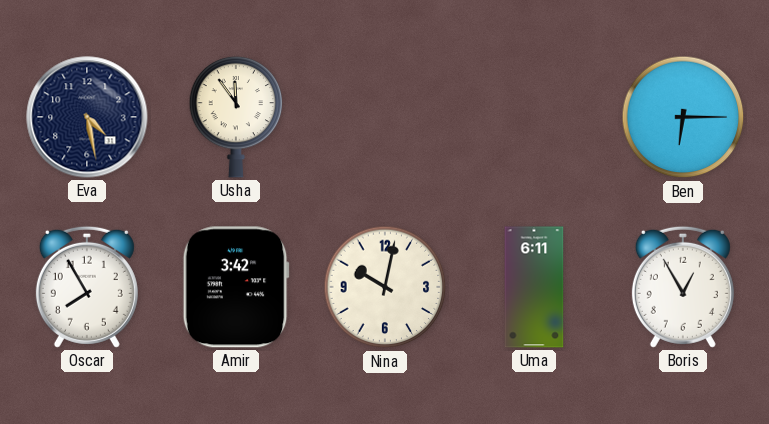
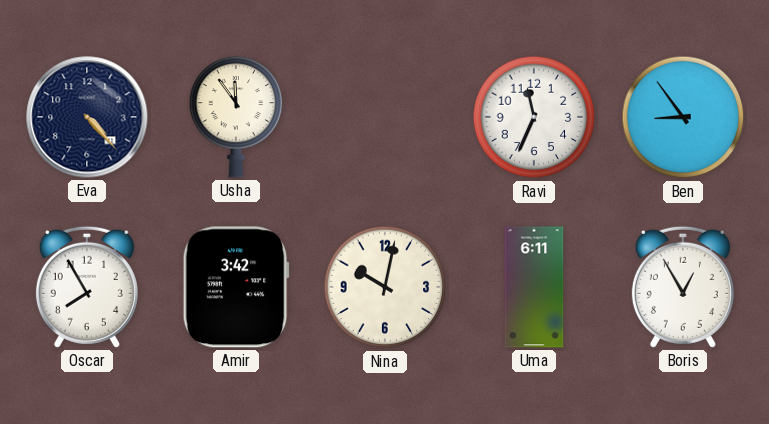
Eva: 4:28 -> 4:23
Ravi: none -> 11:34
Ben: 6:15 -> 8:54
